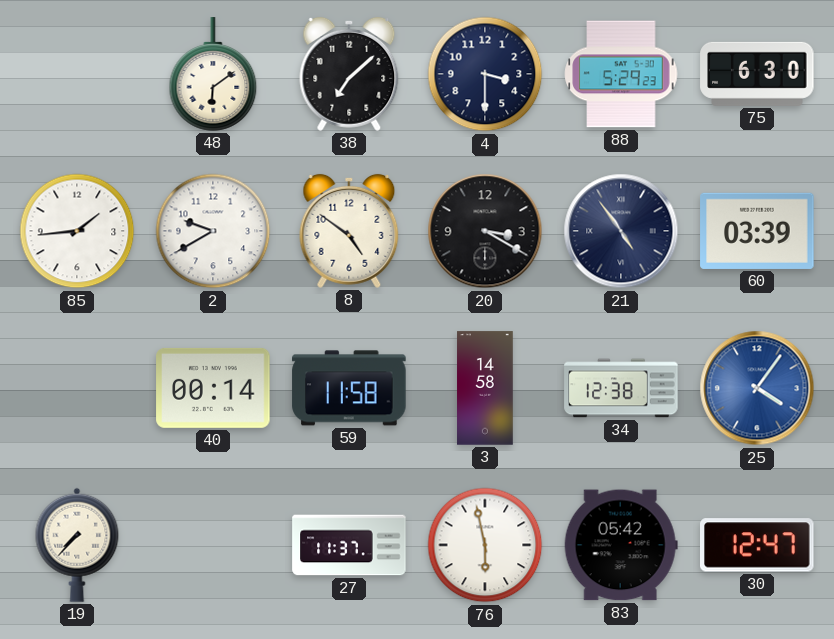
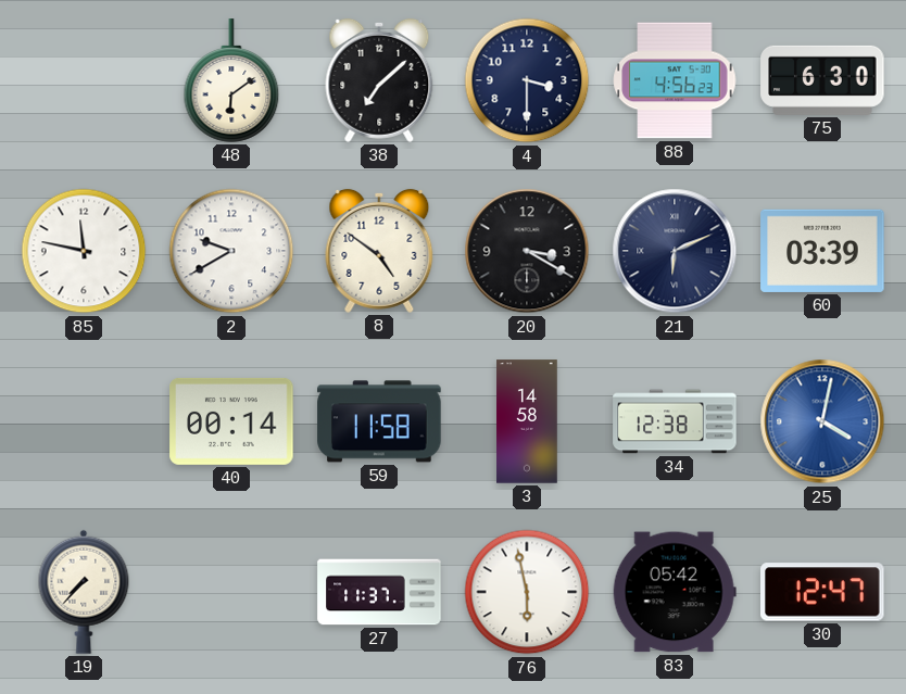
88: 5:29 -> 4:56
85: 1:44 -> 11:47
21: 4:54 -> 6:11
25: 4:06 -> 4:02
